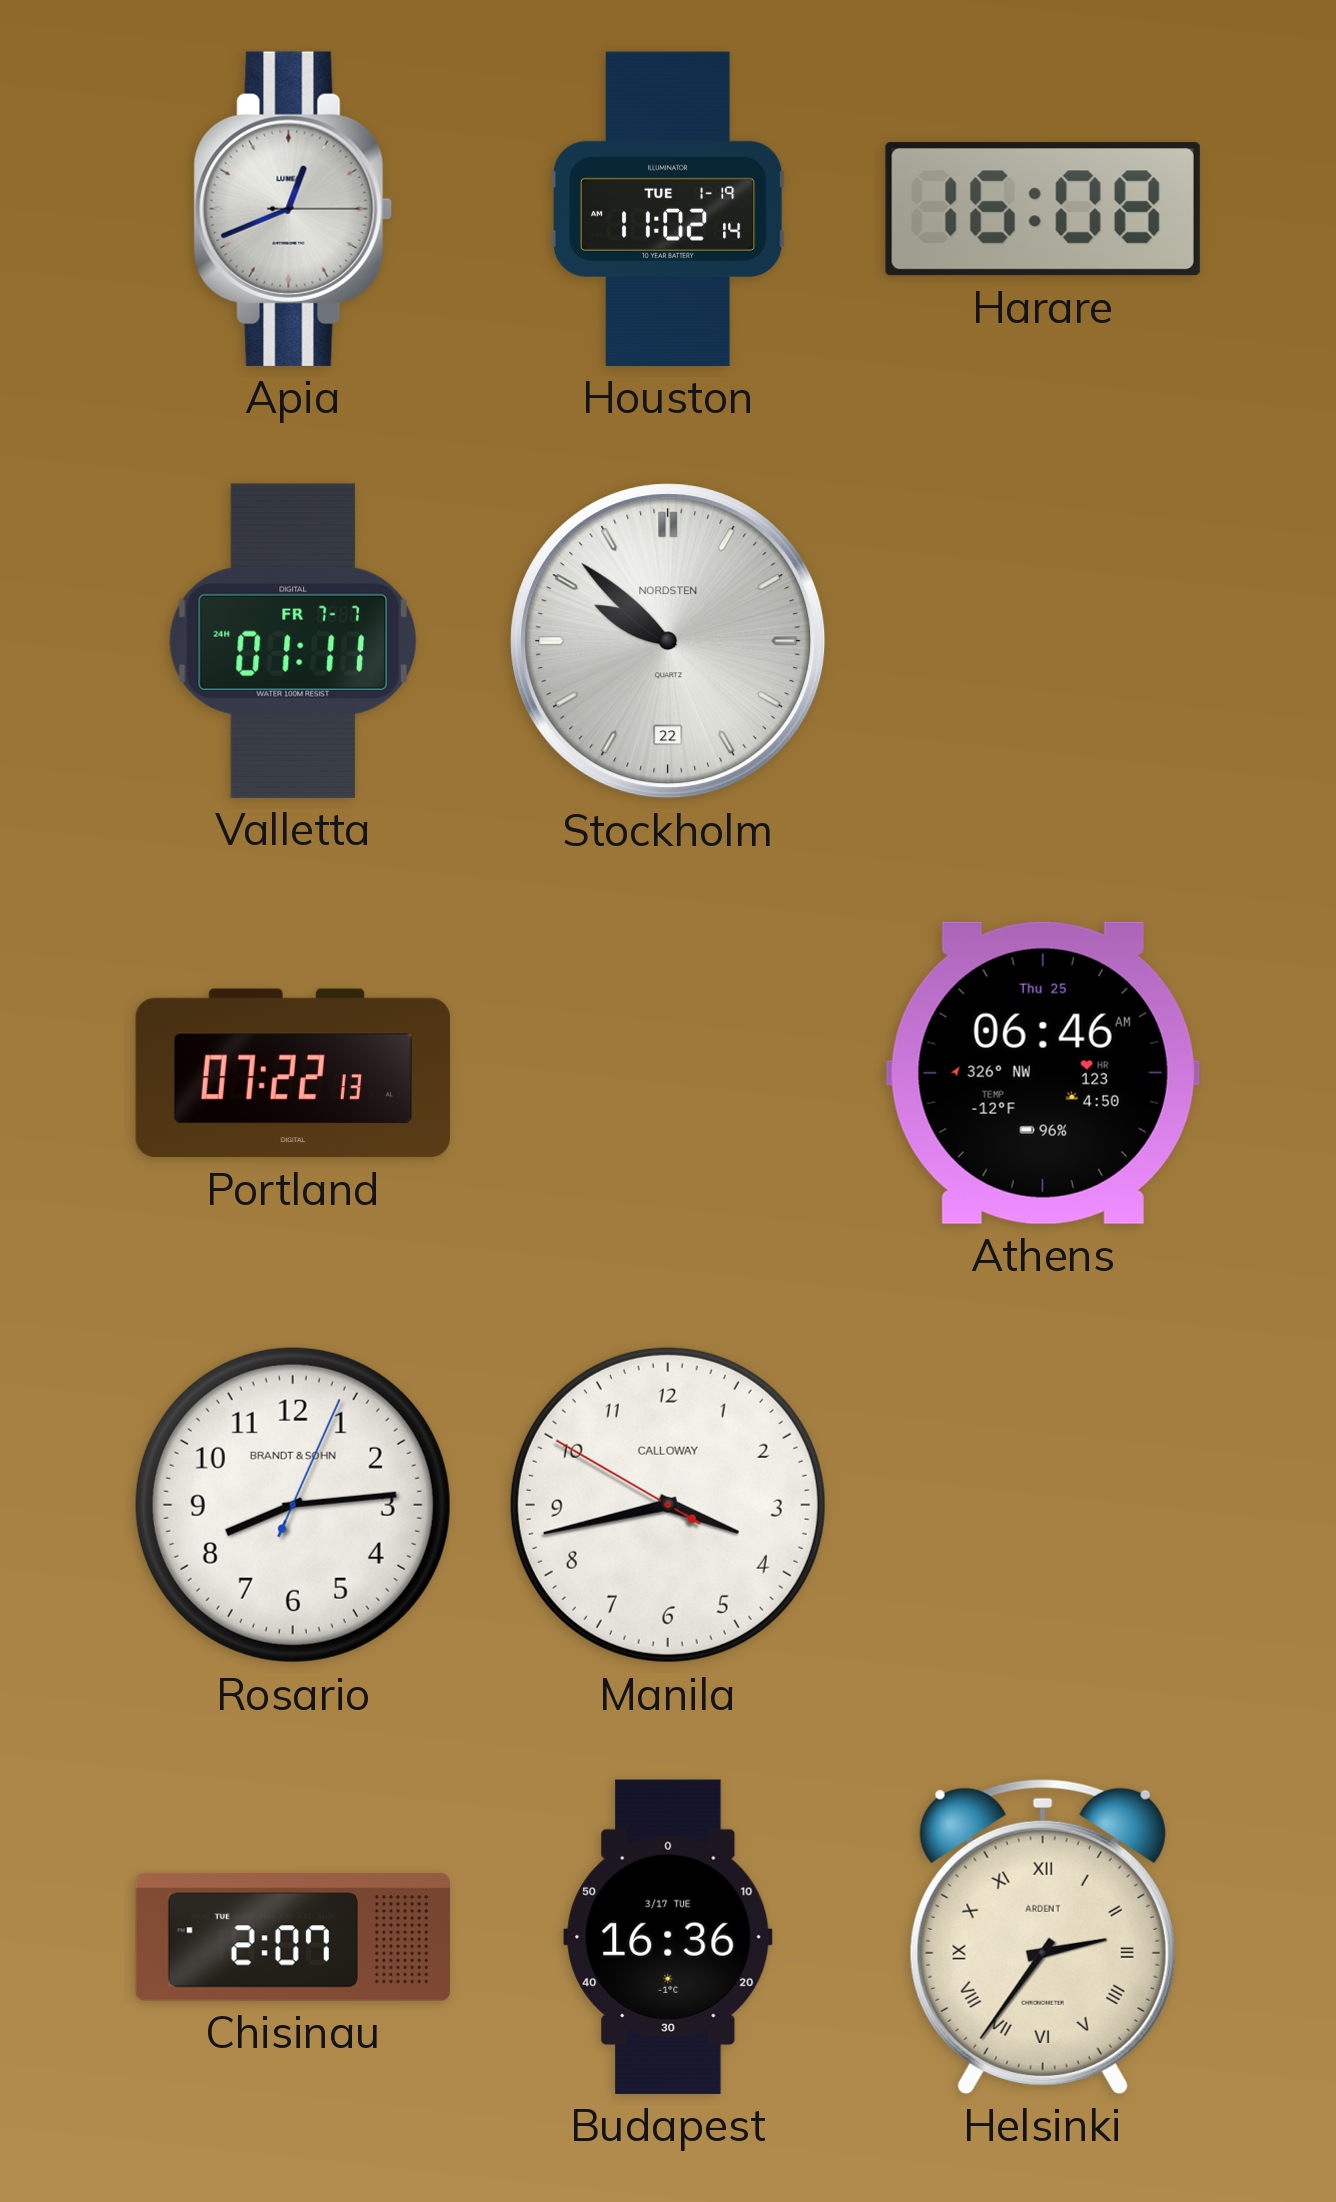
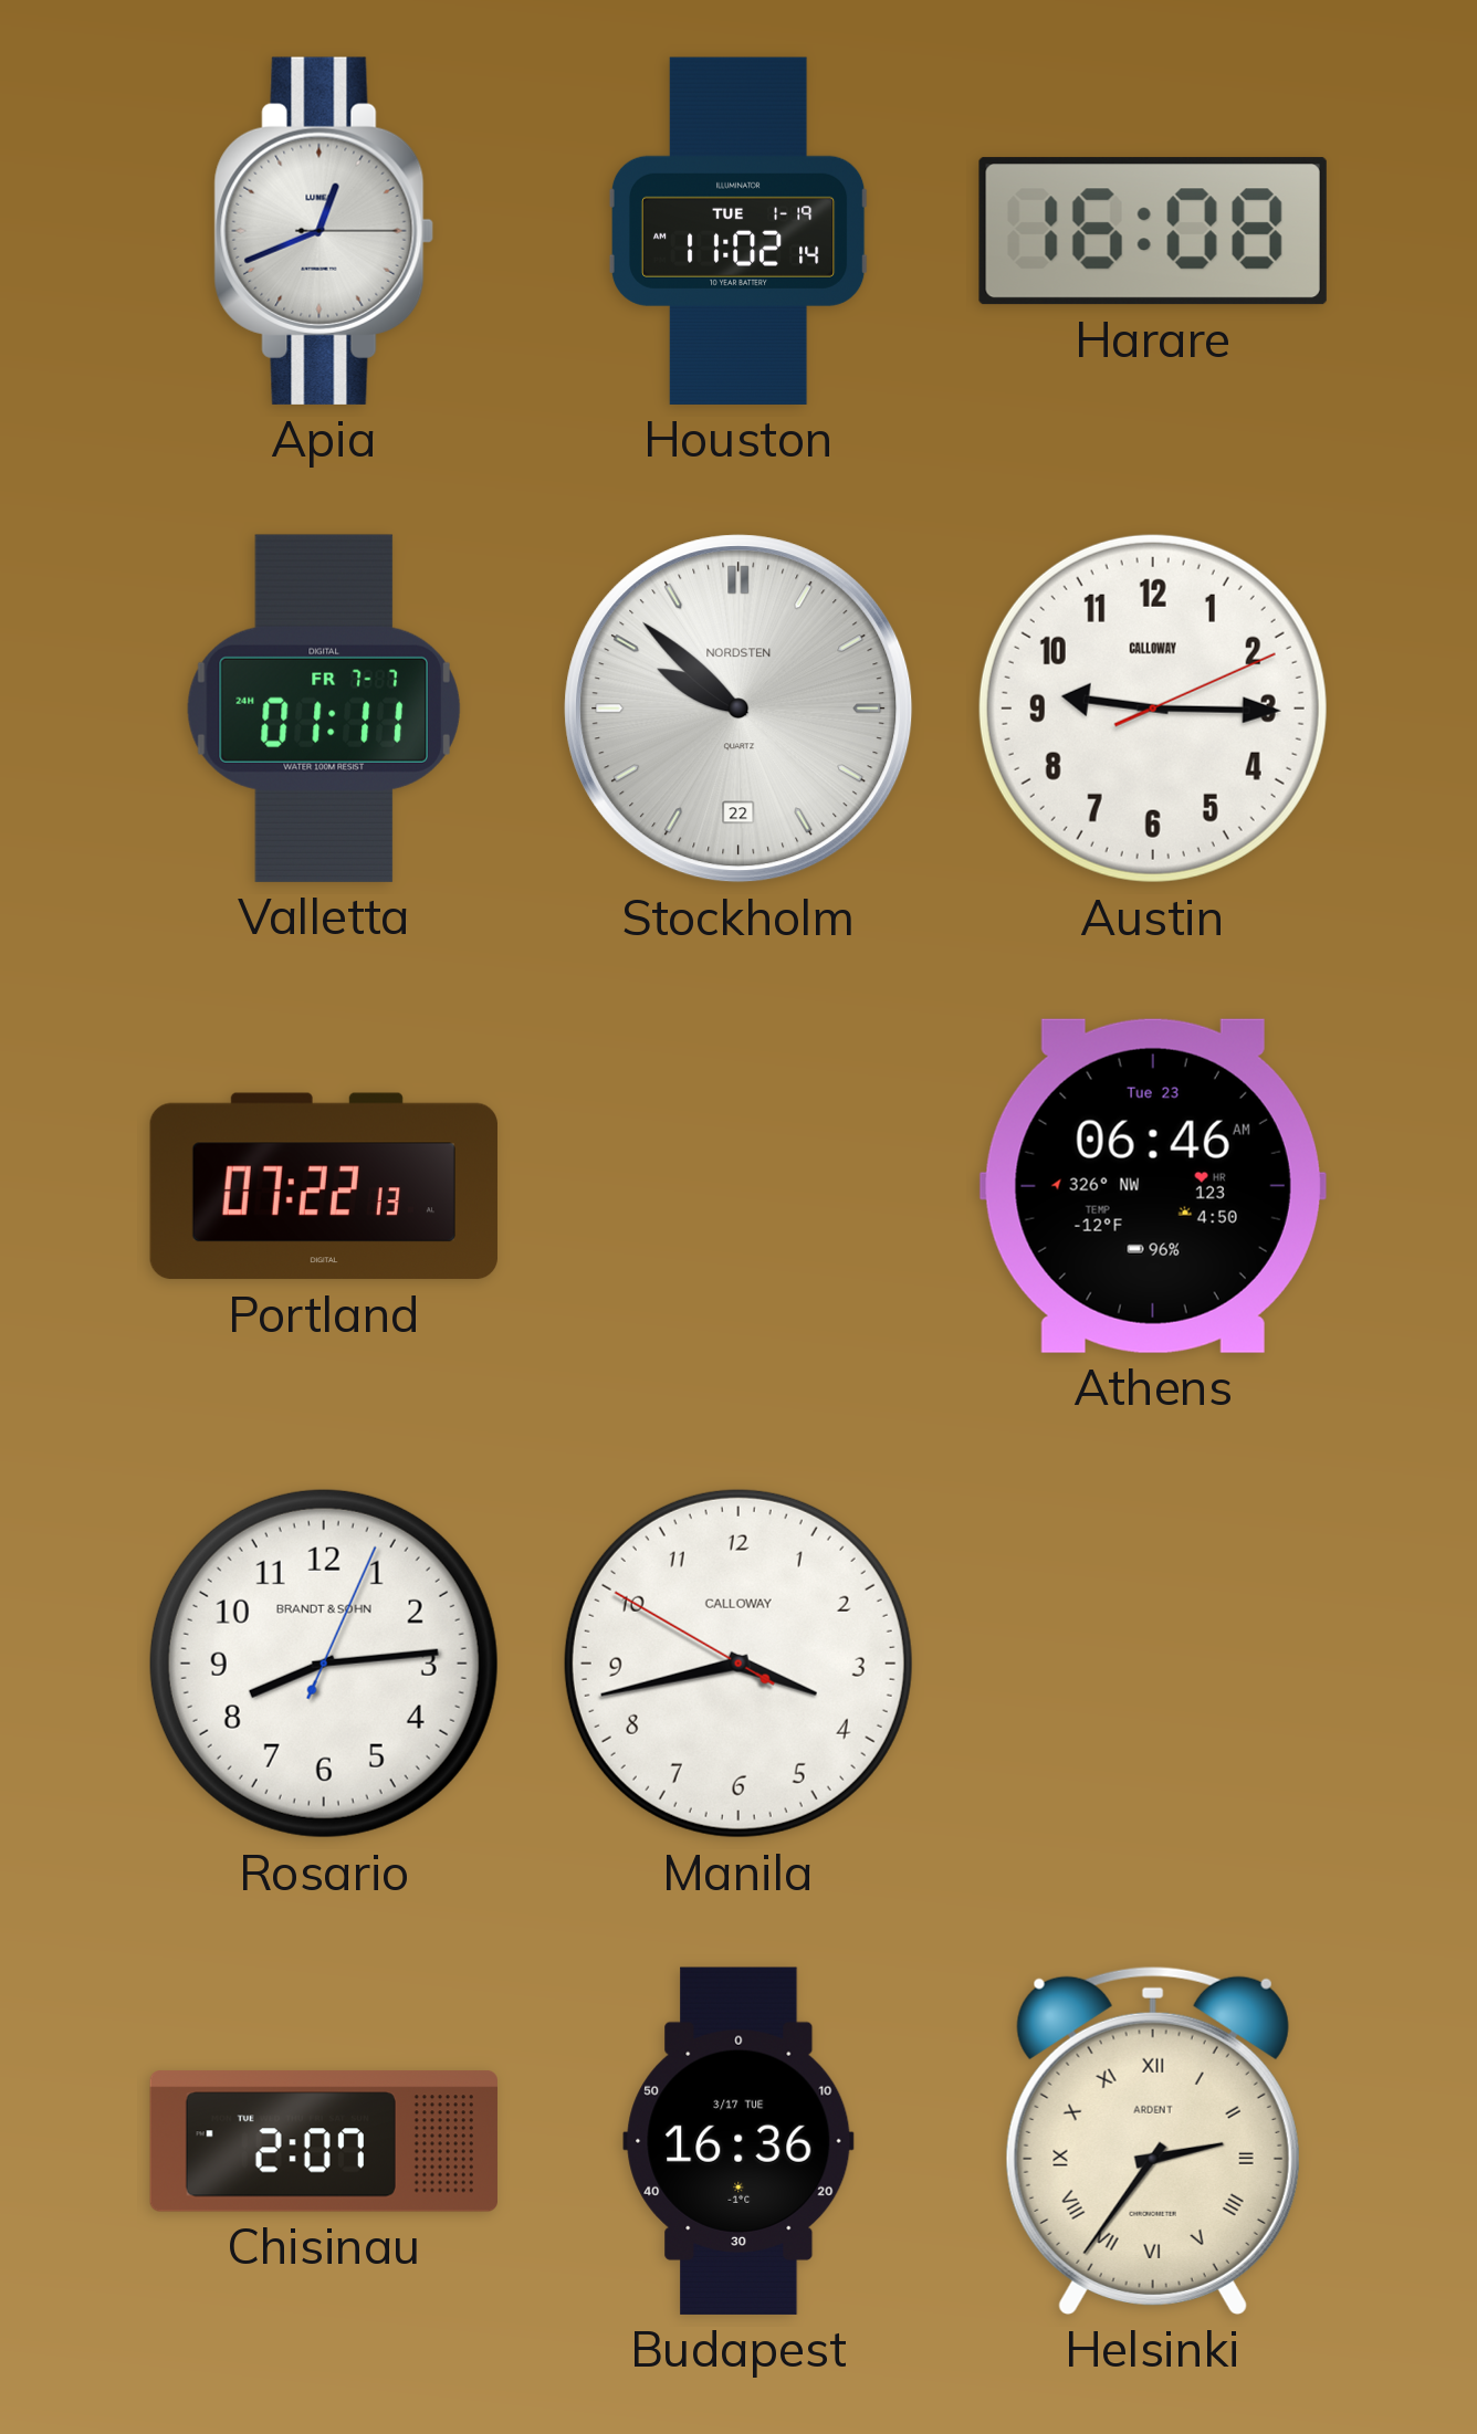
Austin: none -> 9:15
Athens date: Thu 25 -> Tue 23
